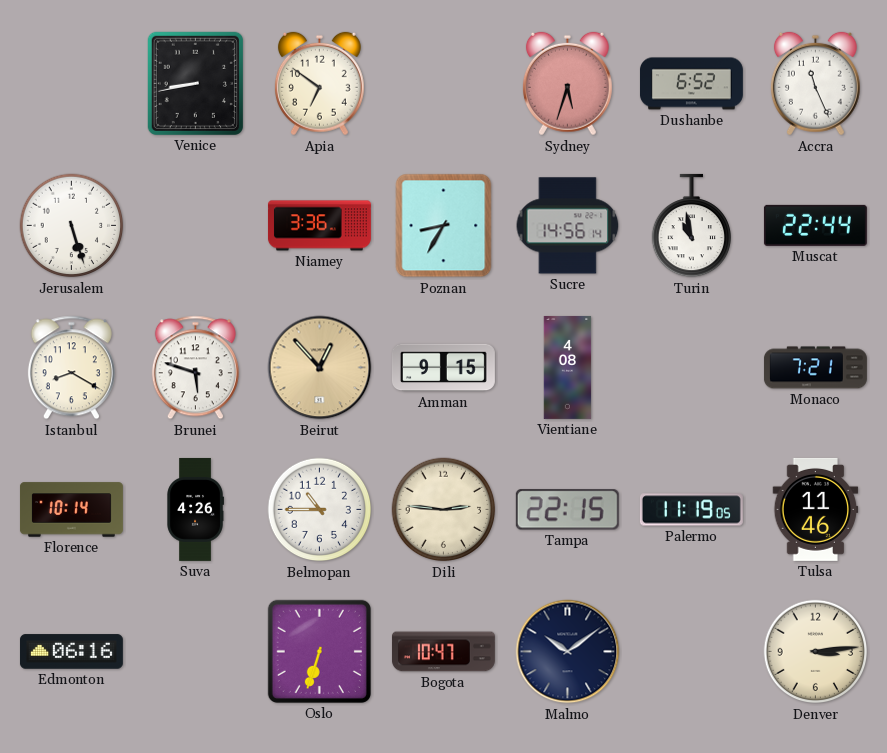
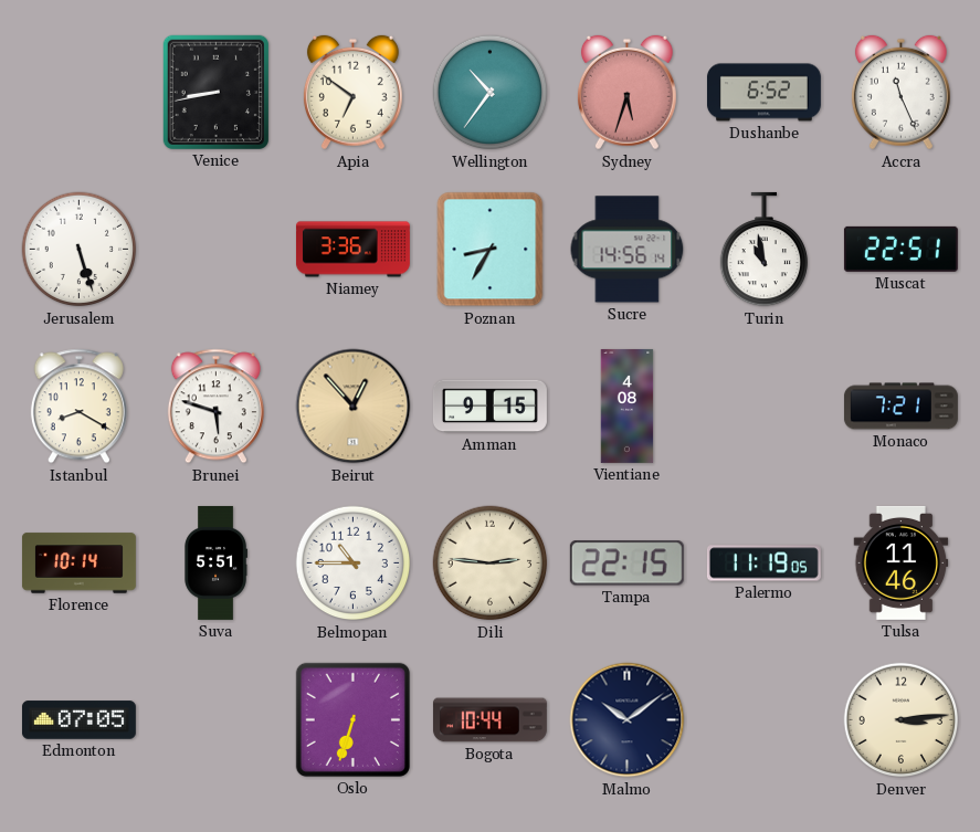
Wellington: none -> 10:36
Muscat: 22:44 -> 22:51
Suva: 4:26 -> 5:51
Edmonton: 06:16 -> 07:05
Bogota: 10:47 -> 10:44
